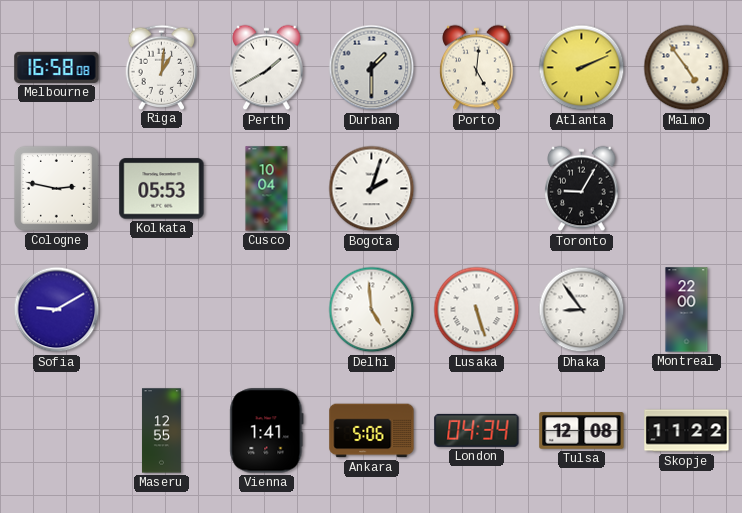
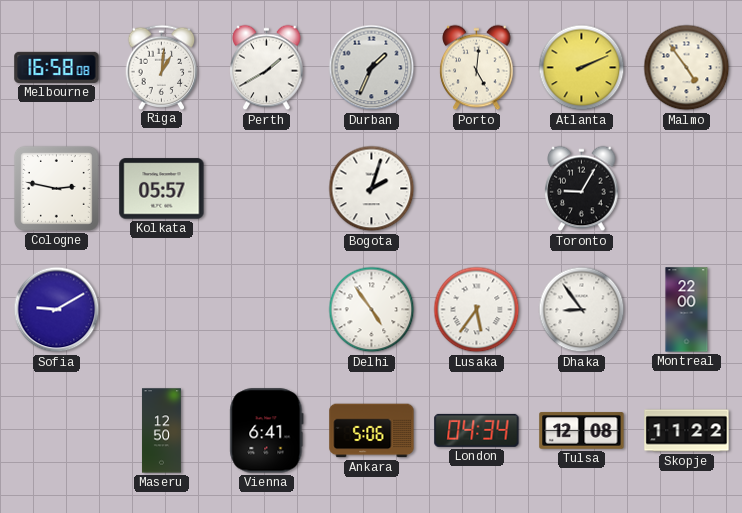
Durban: 1:30 -> 1:34
Kolkata: 05:53 -> 05:57
Cusco: 10:04 -> none
Delhi: 4:59 -> 4:54
Lusaka: 5:27 -> 5:36
Maseru: 12:55 -> 12:50
Vienna: 1:41 -> 6:41
